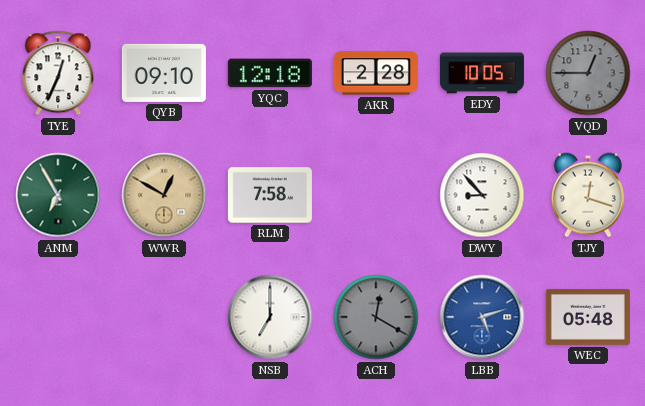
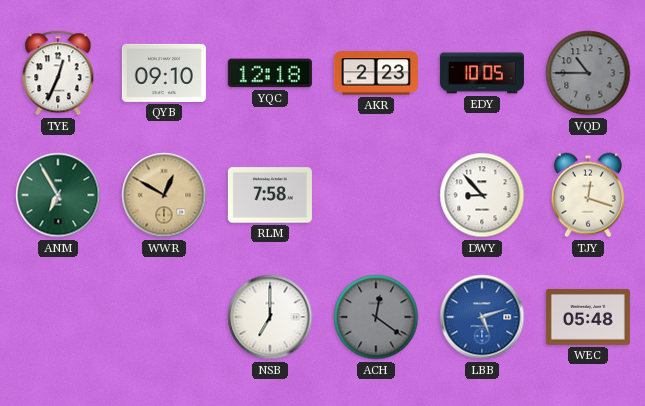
AKR: 2:28 -> 2:23
VQD: 12:45 -> 10:45
ACH: 12:20 -> 12:21
